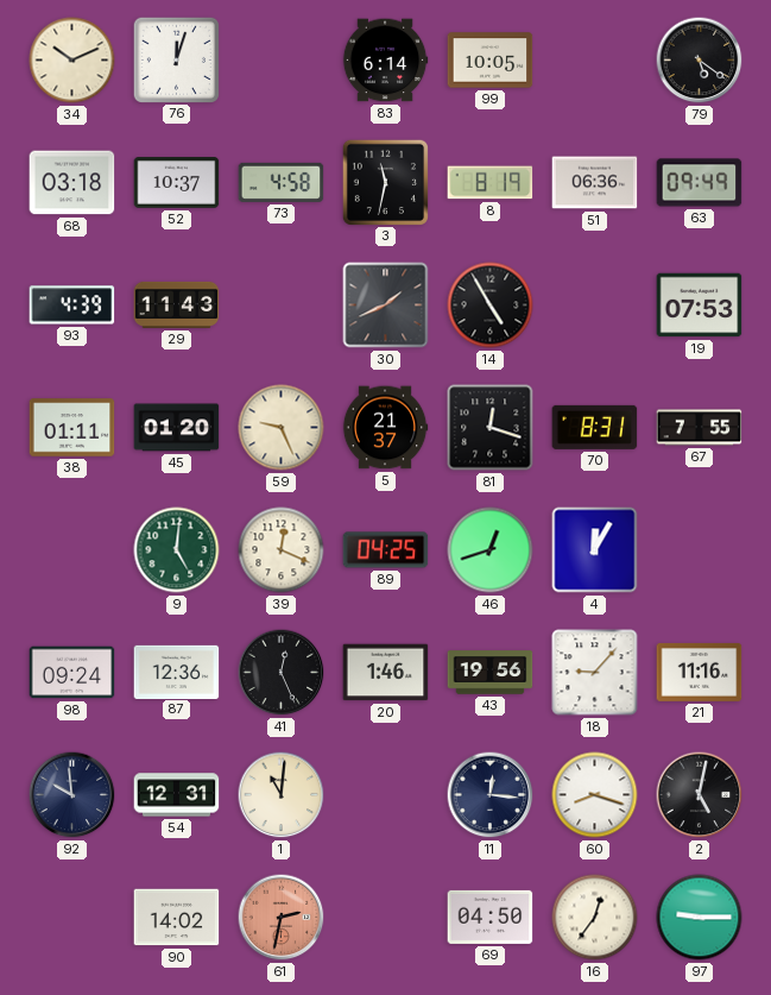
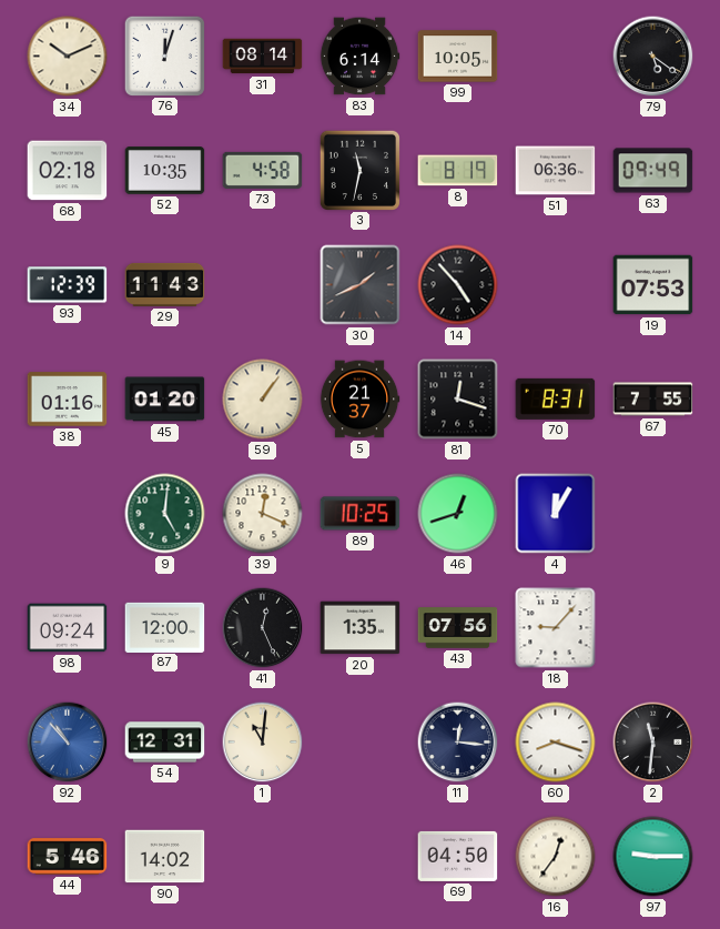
31: none -> 08:14
68: 03:18 -> 02:18
52: 10:37 -> 10:35
93: 4:39 -> 12:39
14: 4:55 -> 4:53
38: 01:11 -> 01:16
59: 9:26 -> 1:06
89: 04:25 -> 10:25
87: 12:36 -> 12:00
20: 1:46 -> 1:35
43: 19:56 -> 07:56
21: 11:16 -> none
92: 9:59 -> 10:53
92 dial: navy -> blue
2: 5:02 -> 11:31
44: none -> 5:46
61: 2:32 -> none
